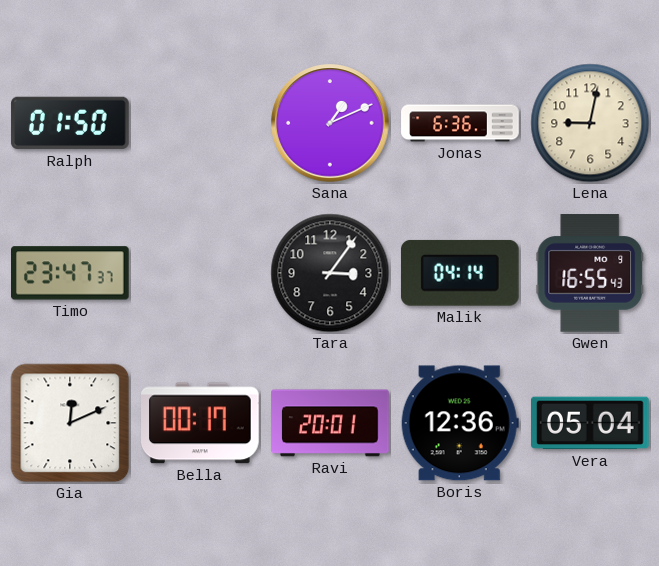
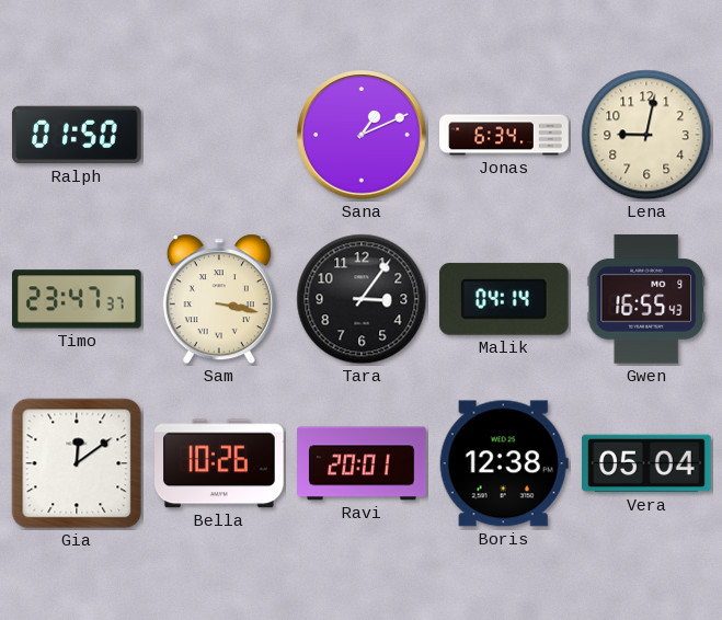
Jonas: 6:36 -> 6:34
Sam: none -> 3:17
Gia: 12:11 -> 12:09
Bella: 00:17 -> 10:26
Boris: 12:36 -> 12:38
